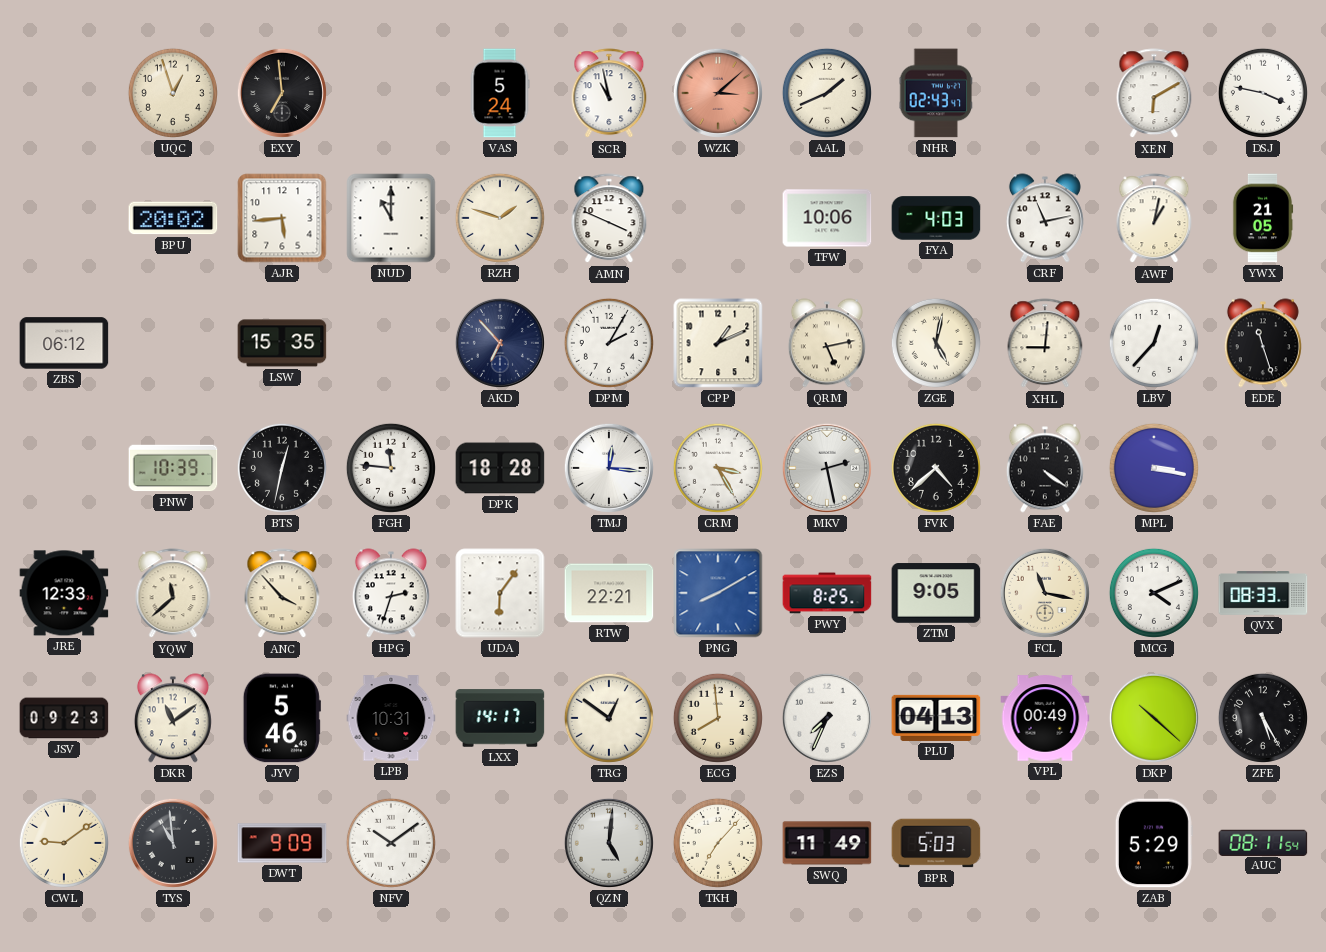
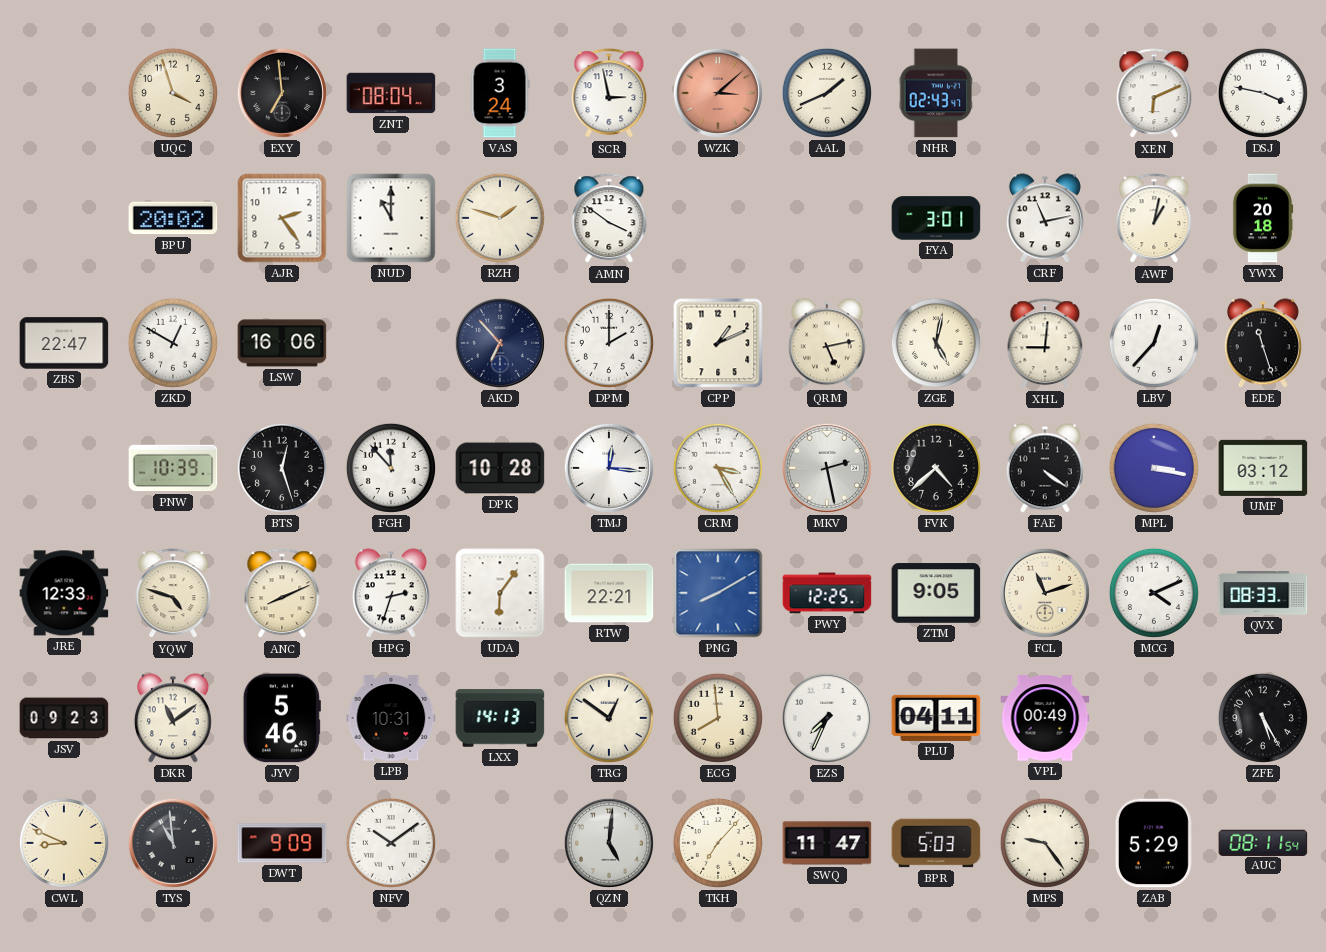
UQC: 12:57 -> 3:57
ZNT: none -> 08:04
VAS: 5:24 -> 3:24
SCR: 10:58 -> 2:58
XEN: 6:10 -> 6:11
AJR: 5:44 -> 2:24
AMN: 3:49 -> 3:51
TFW: 10:06 -> none
FYA: 4:03 -> 3:01
YWX: 21:05 -> 20:18
ZBS: 06:12 -> 22:47
ZKD: none -> 12:50
LSW: 15:35 -> 16:06
DPM: 2:05 -> 2:00
BTS: 12:32 -> 12:27
FGH: 11:46 -> 11:53
DPK: 18:28 -> 10:28
UMF: none -> 03:12
YQW: 11:38 -> 4:48
ANC: 3:53 -> 8:11
PWY: 8:25 -> 12:25
FCL: 11:17 -> 11:12
LXX: 14:17 -> 14:13
PLU: 04:13 -> 04:11
DKP: 10:22 -> none
CWL: 9:09 -> 8:49
SWQ: 11:49 -> 11:47
MPS: none -> 9:24
